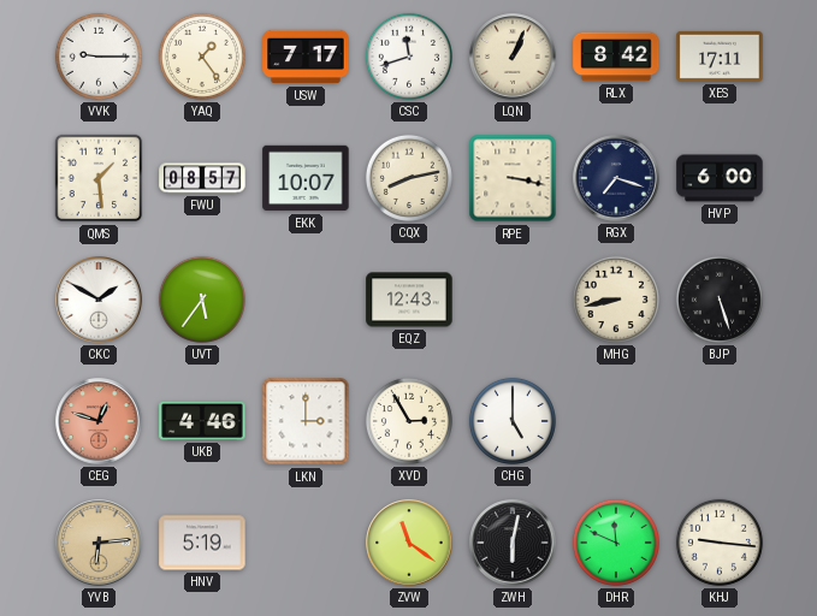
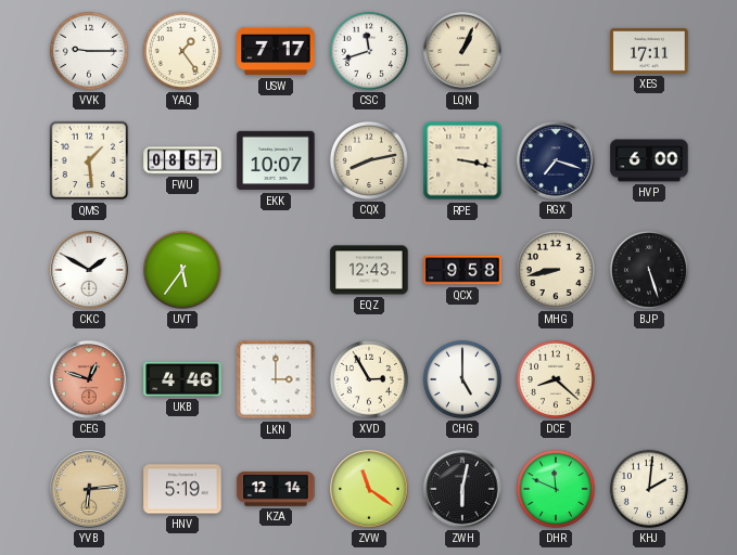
RLX: 8:42 -> none
QCX: none -> 9:58
DCE: none -> 8:22
KZA: none -> 12:14
KHJ: 9:16 -> 2:01
